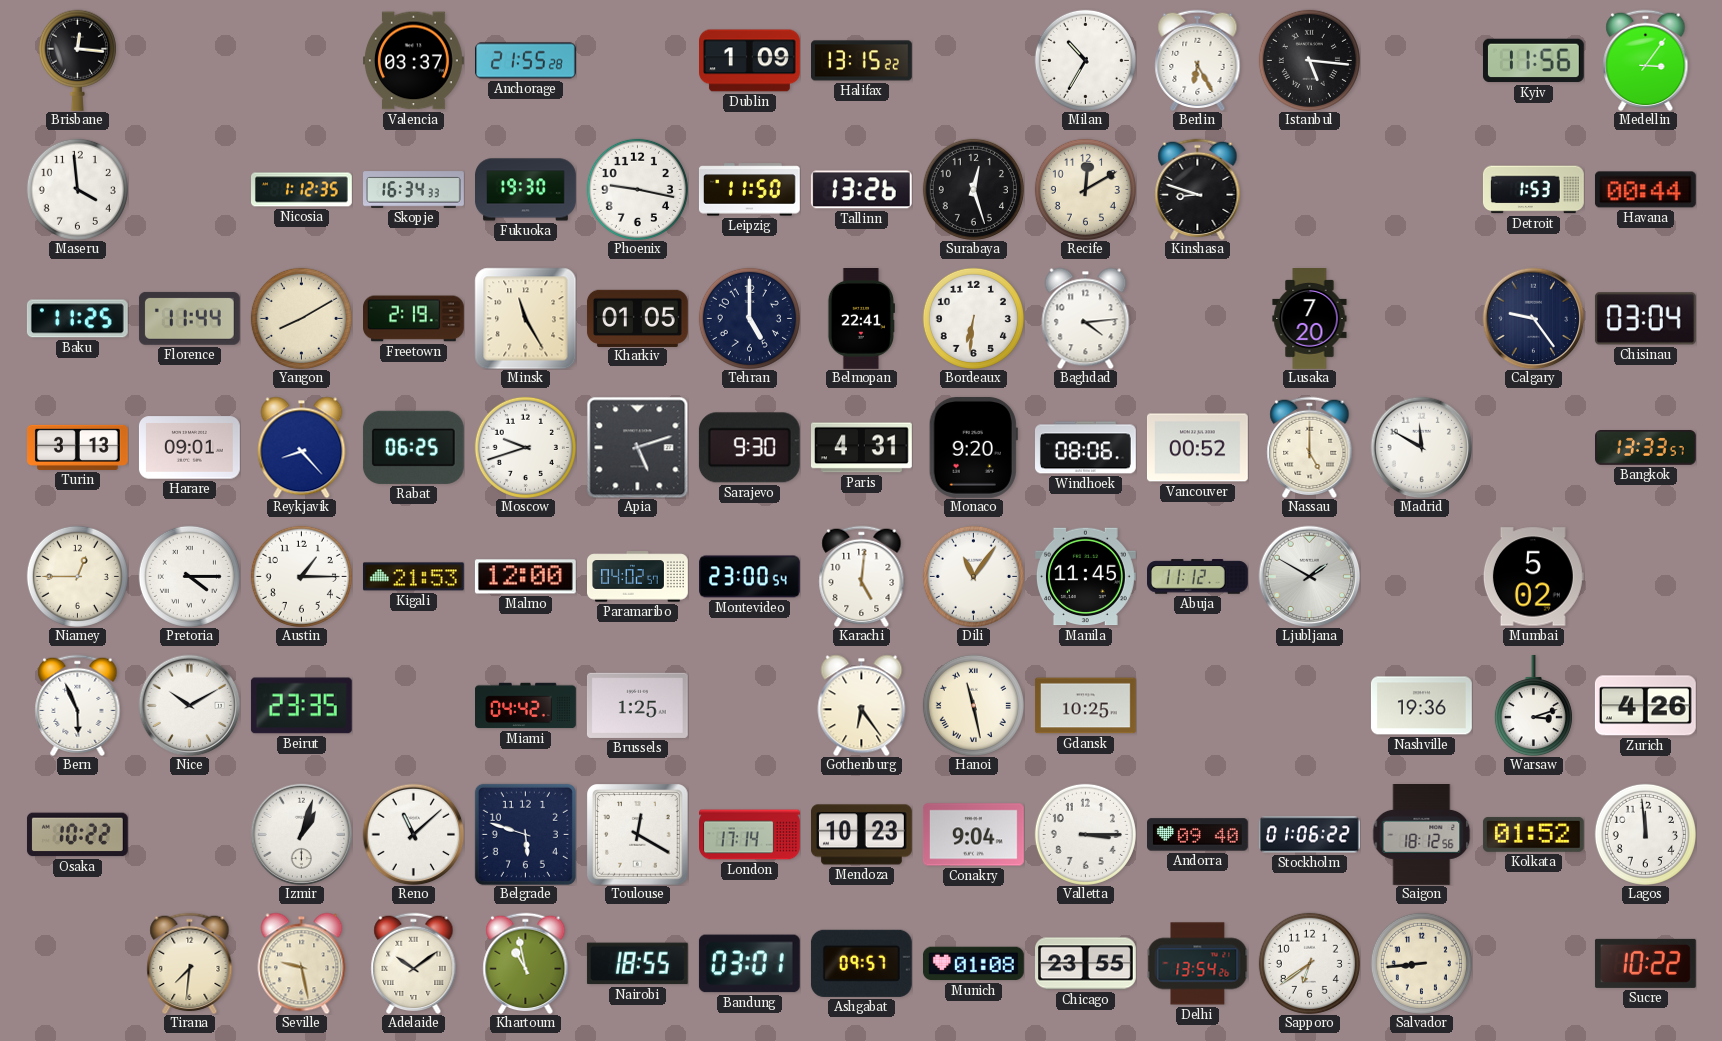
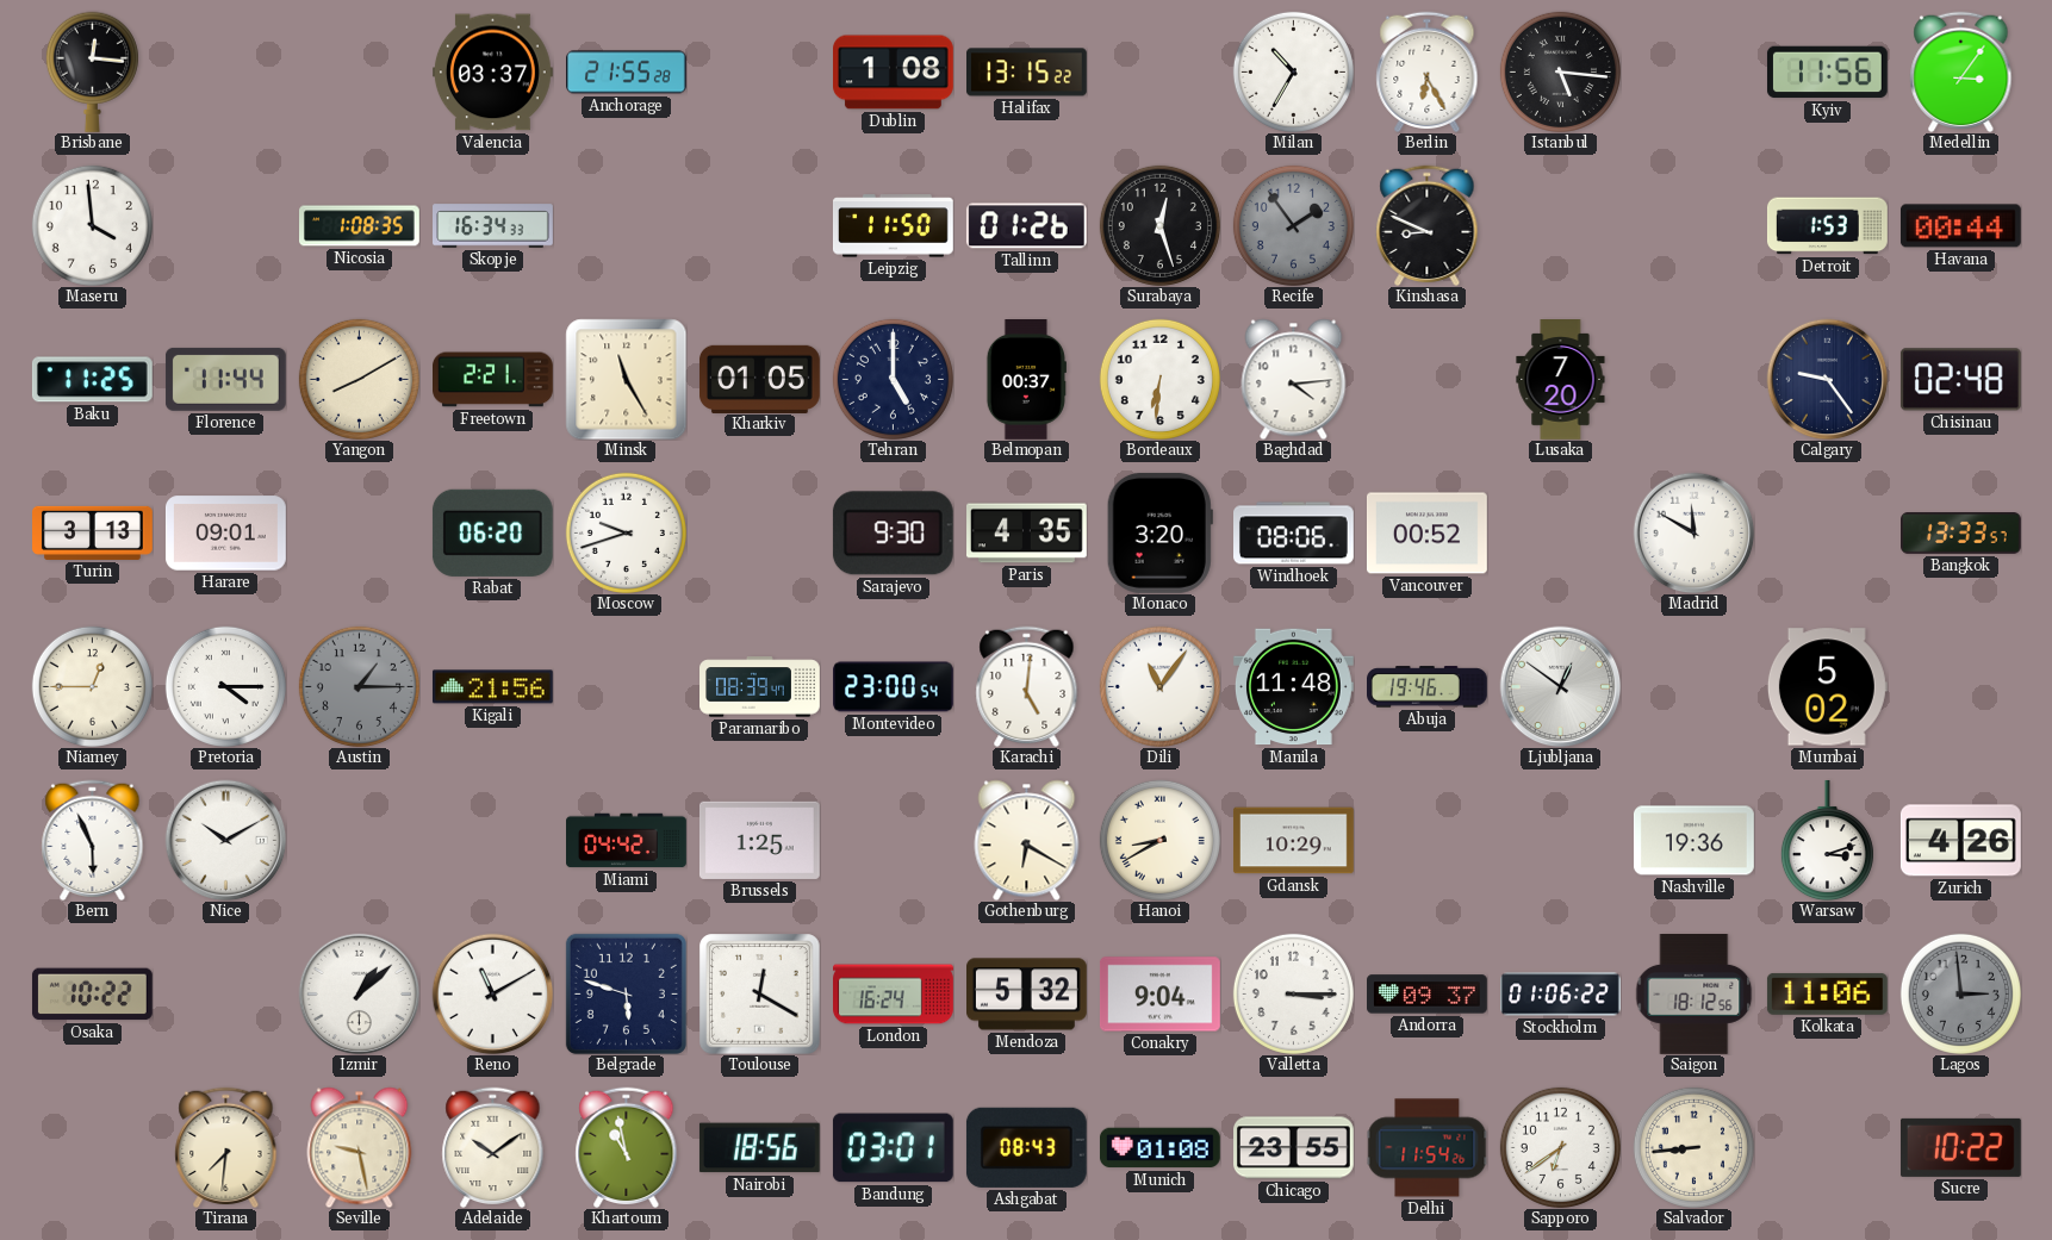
Dublin: 1:09 -> 1:08
Nicosia: 1:12 -> 1:08
Fukuoka: 19:30 -> none
Phoenix: 9:17 -> none
Tallinn: 13:26 -> 01:26
Recife: 12:10 -> 1:54
Recife dial: cream -> grey
Kinshasa: 8:48 -> 8:49
Freetown: 2:19 -> 2:21
Belmopan: 22:41 -> 00:37
Chisinau: 03:04 -> 02:48
Reykjavik: 8:23 -> none
Rabat: 06:25 -> 06:20
Apia: 5:12 -> none
Paris: 4:31 -> 4:35
Monaco: 9:20 -> 3:20
Nassau: 5:00 -> none
Austin dial: white -> grey
Kigali: 21:53 -> 21:56
Malmo: 12:00 -> none
Paramaribo: 04:02 -> 08:39
Manila: 11:45 -> 11:48
Abuja: 11:12 -> 19:46
Ljubljana: 1:50 -> 12:51
Beirut: 23:35 -> none
Gothenburg: 6:24 -> 6:20
Hanoi: 11:28 -> 8:40
Gdansk: 10:25 -> 10:29
Izmir: 1:03 -> 1:08
Reno: 11:08 -> 11:10
London: 17:14 -> 16:24
Mendoza: 10:23 -> 5:32
Andorra: 09:40 -> 09:37
Kolkata: 01:52 -> 11:06
Lagos: 11:59 -> 2:59
Lagos dial: white -> grey
Nairobi: 18:55 -> 18:56
Ashgabat: 09:57 -> 08:43
Delhi: 13:54 -> 11:54
